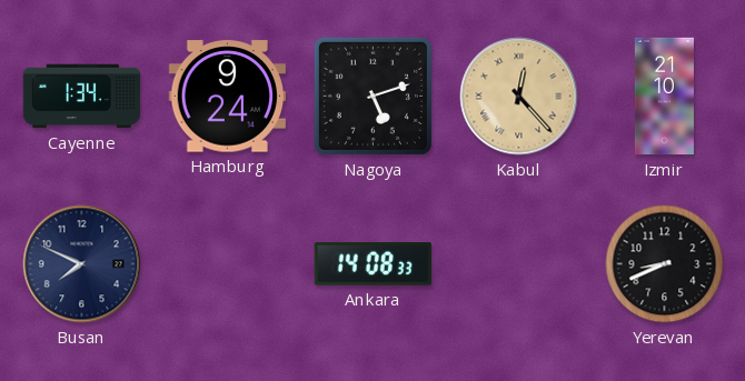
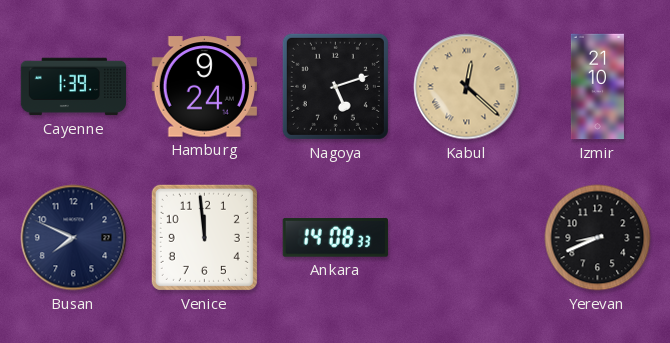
Cayenne: 1:34 -> 1:39
Kabul: 12:23 -> 12:22
Venice: none -> 11:59
